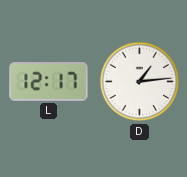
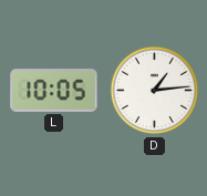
L: 12:17 -> 10:05
